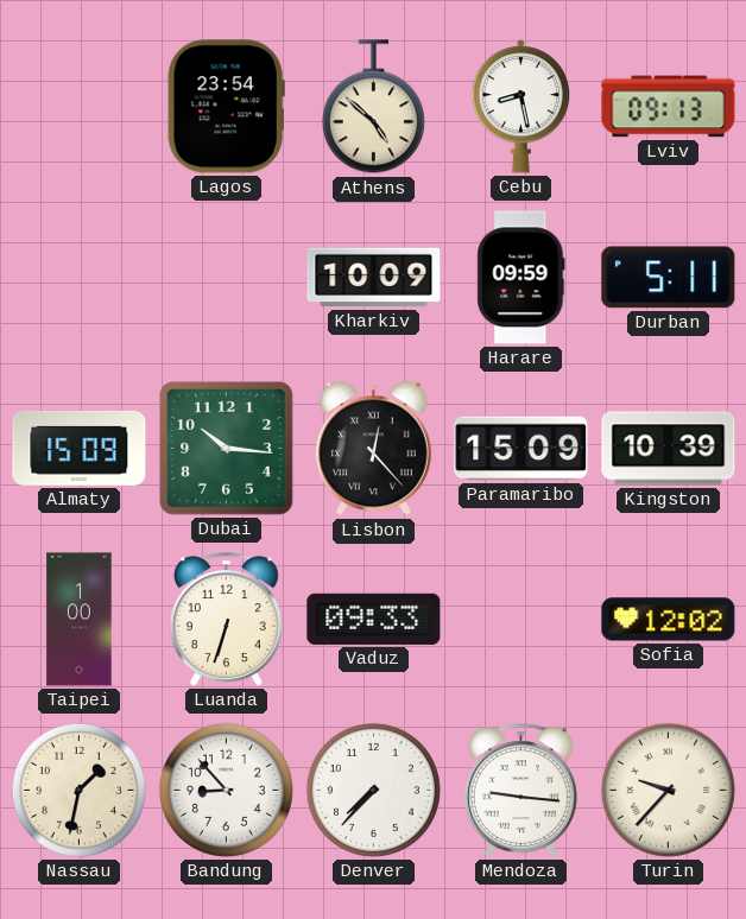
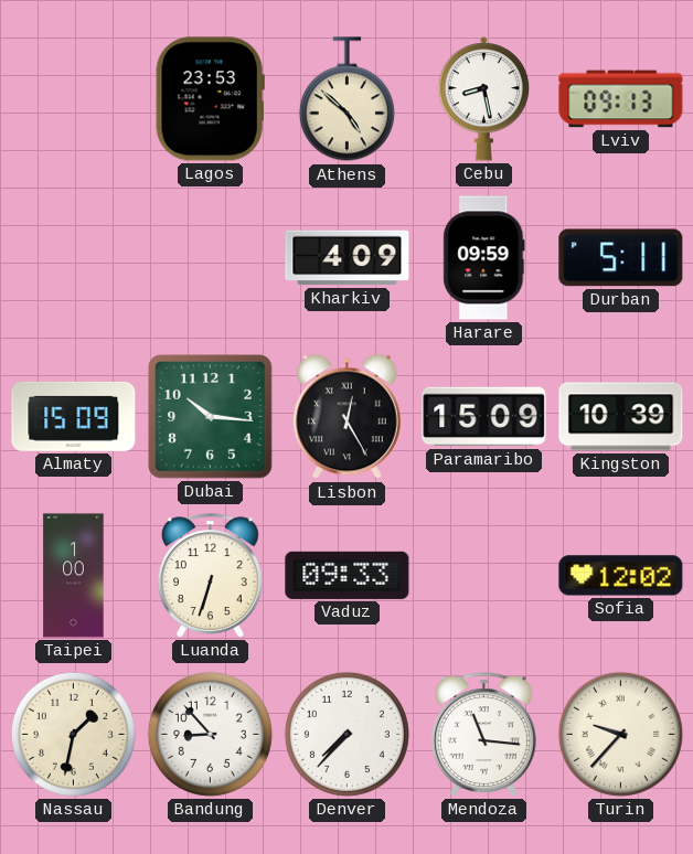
Lagos: 23:54 -> 23:53
Kharkiv: 10:09 -> 4:09
Lisbon: 12:23 -> 12:25
Mendoza: 9:16 -> 11:16
